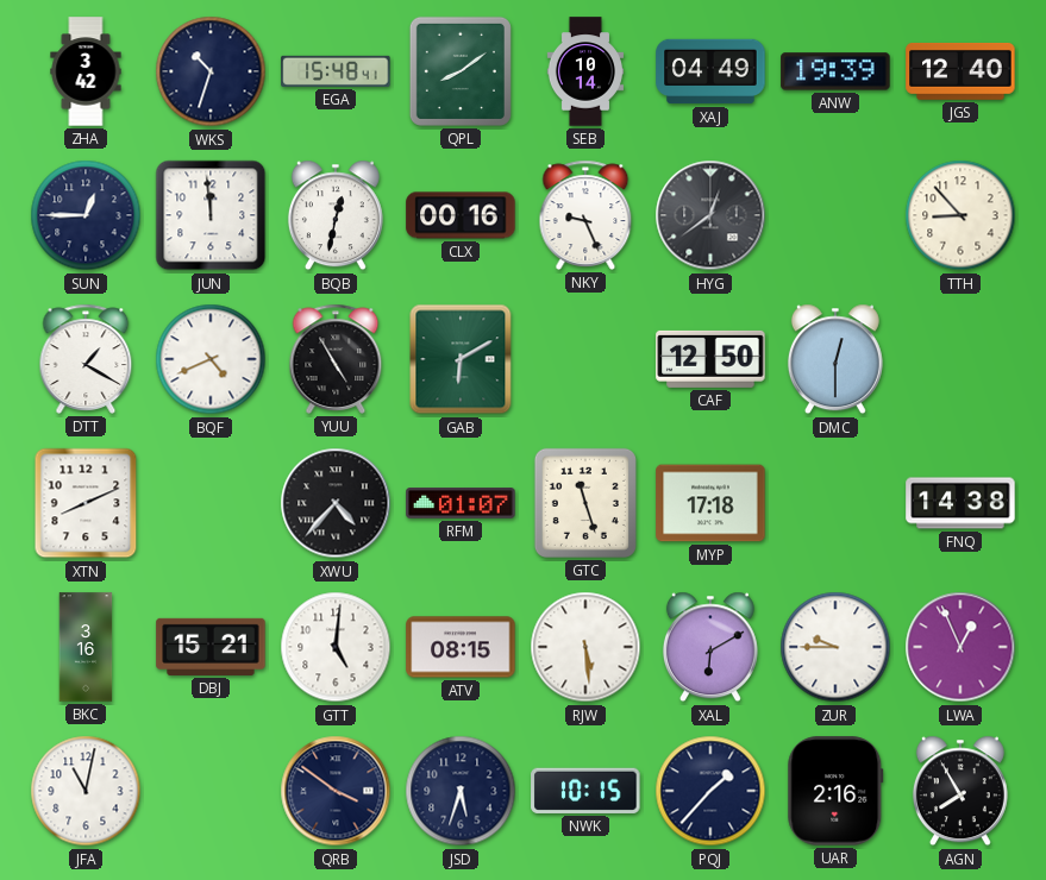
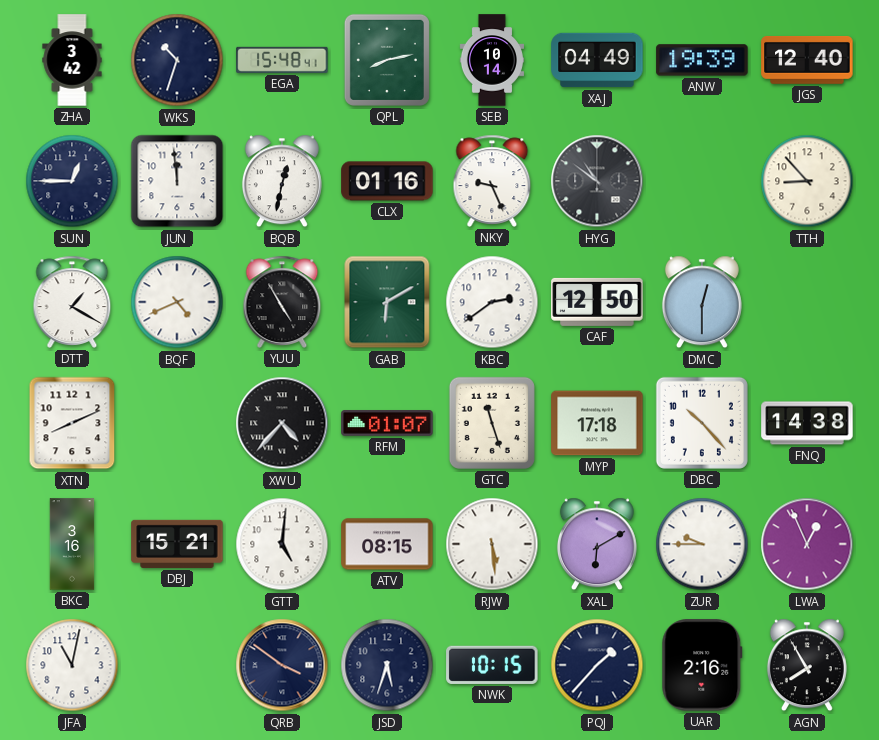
QPL: 8:09 -> 8:13
CLX: 00:16 -> 01:16
HYG: 12:39 -> 10:51
KBC: none -> 2:39
DBC: none -> 10:23
